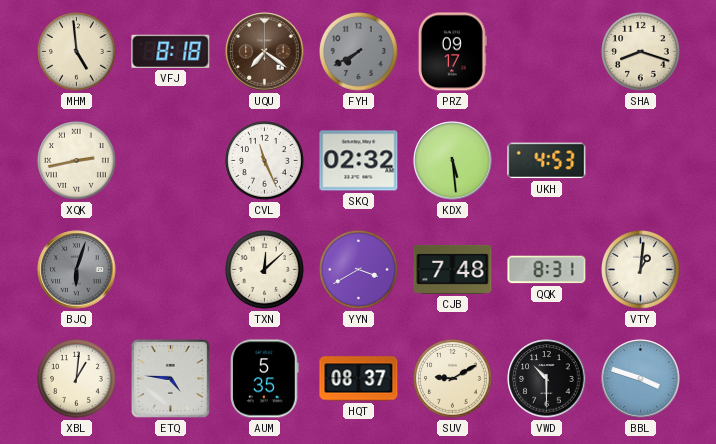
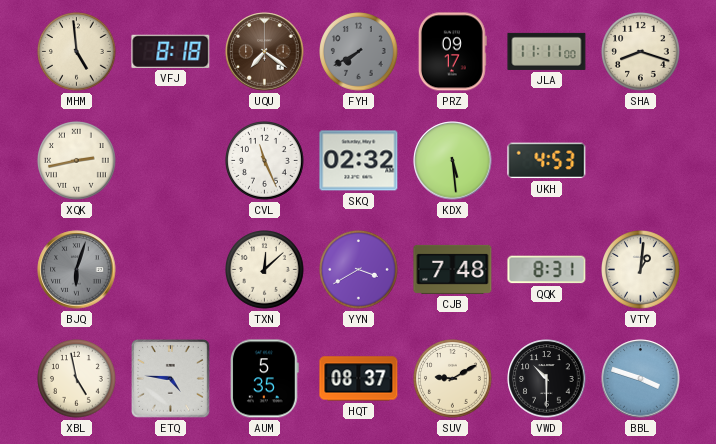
JLA: none -> 11:11
XBL: 1:01 -> 4:58
